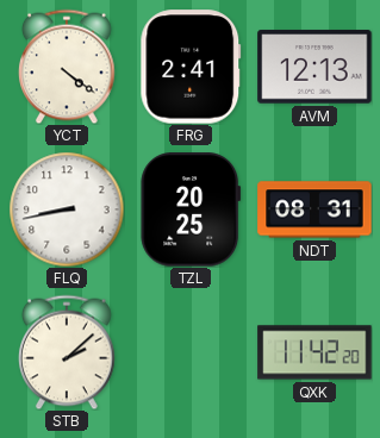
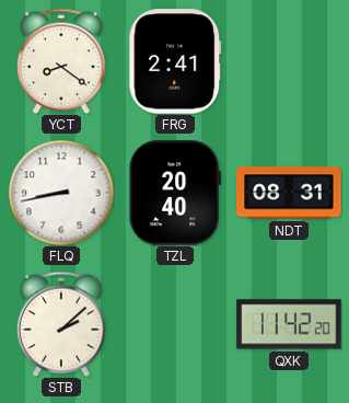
YCT: 4:21 -> 8:21
AVM: 12:13 -> none
TZL: 20:25 -> 20:40
